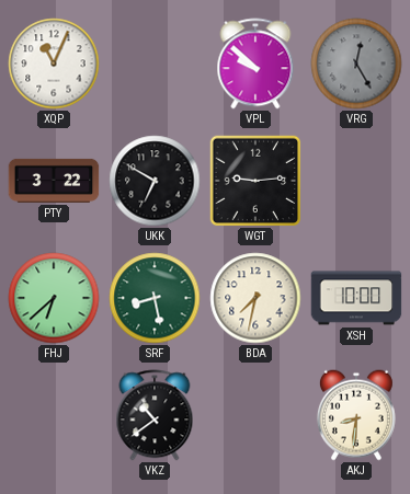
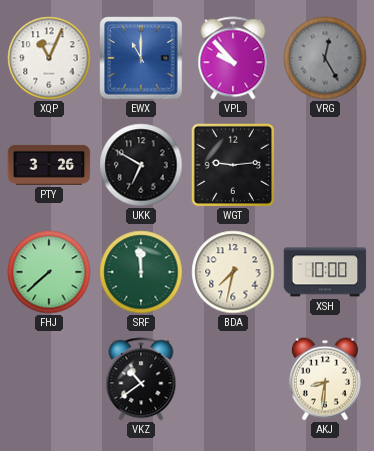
EWX: none -> 11:00
VPL: 9:52 -> 9:53
PTY: 3:22 -> 3:26
FHJ: 6:38 -> 7:38
SRF: 8:28 -> 11:59
